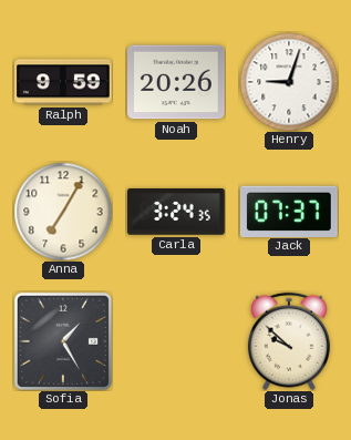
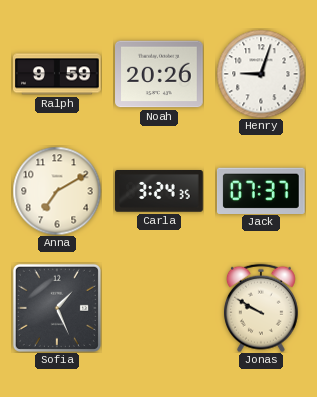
Anna: 7:05 -> 7:10
Sofia: 1:25 -> 1:26
Jonas: 9:52 -> 9:50
